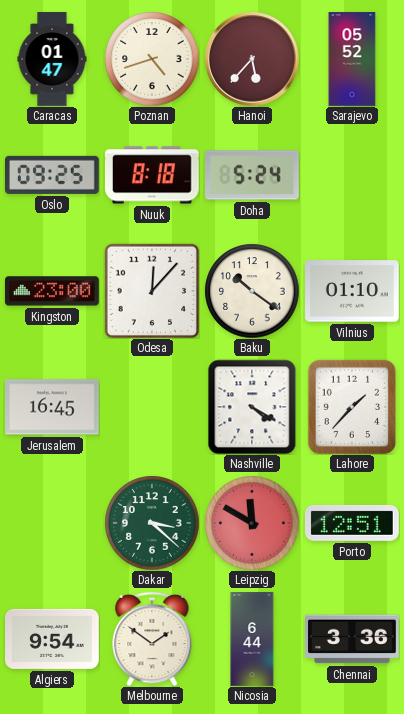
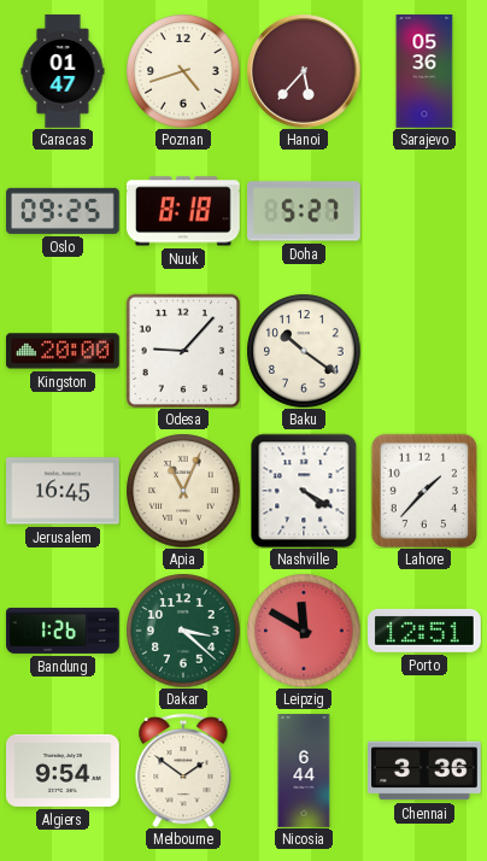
Sarajevo: 05:52 -> 05:36
Doha: 5:24 -> 5:27
Kingston: 23:00 -> 20:00
Odesa: 12:07 -> 9:07
Vilnius: 01:10 -> none
Apia: none -> 11:04
Bandung: none -> 1:26
